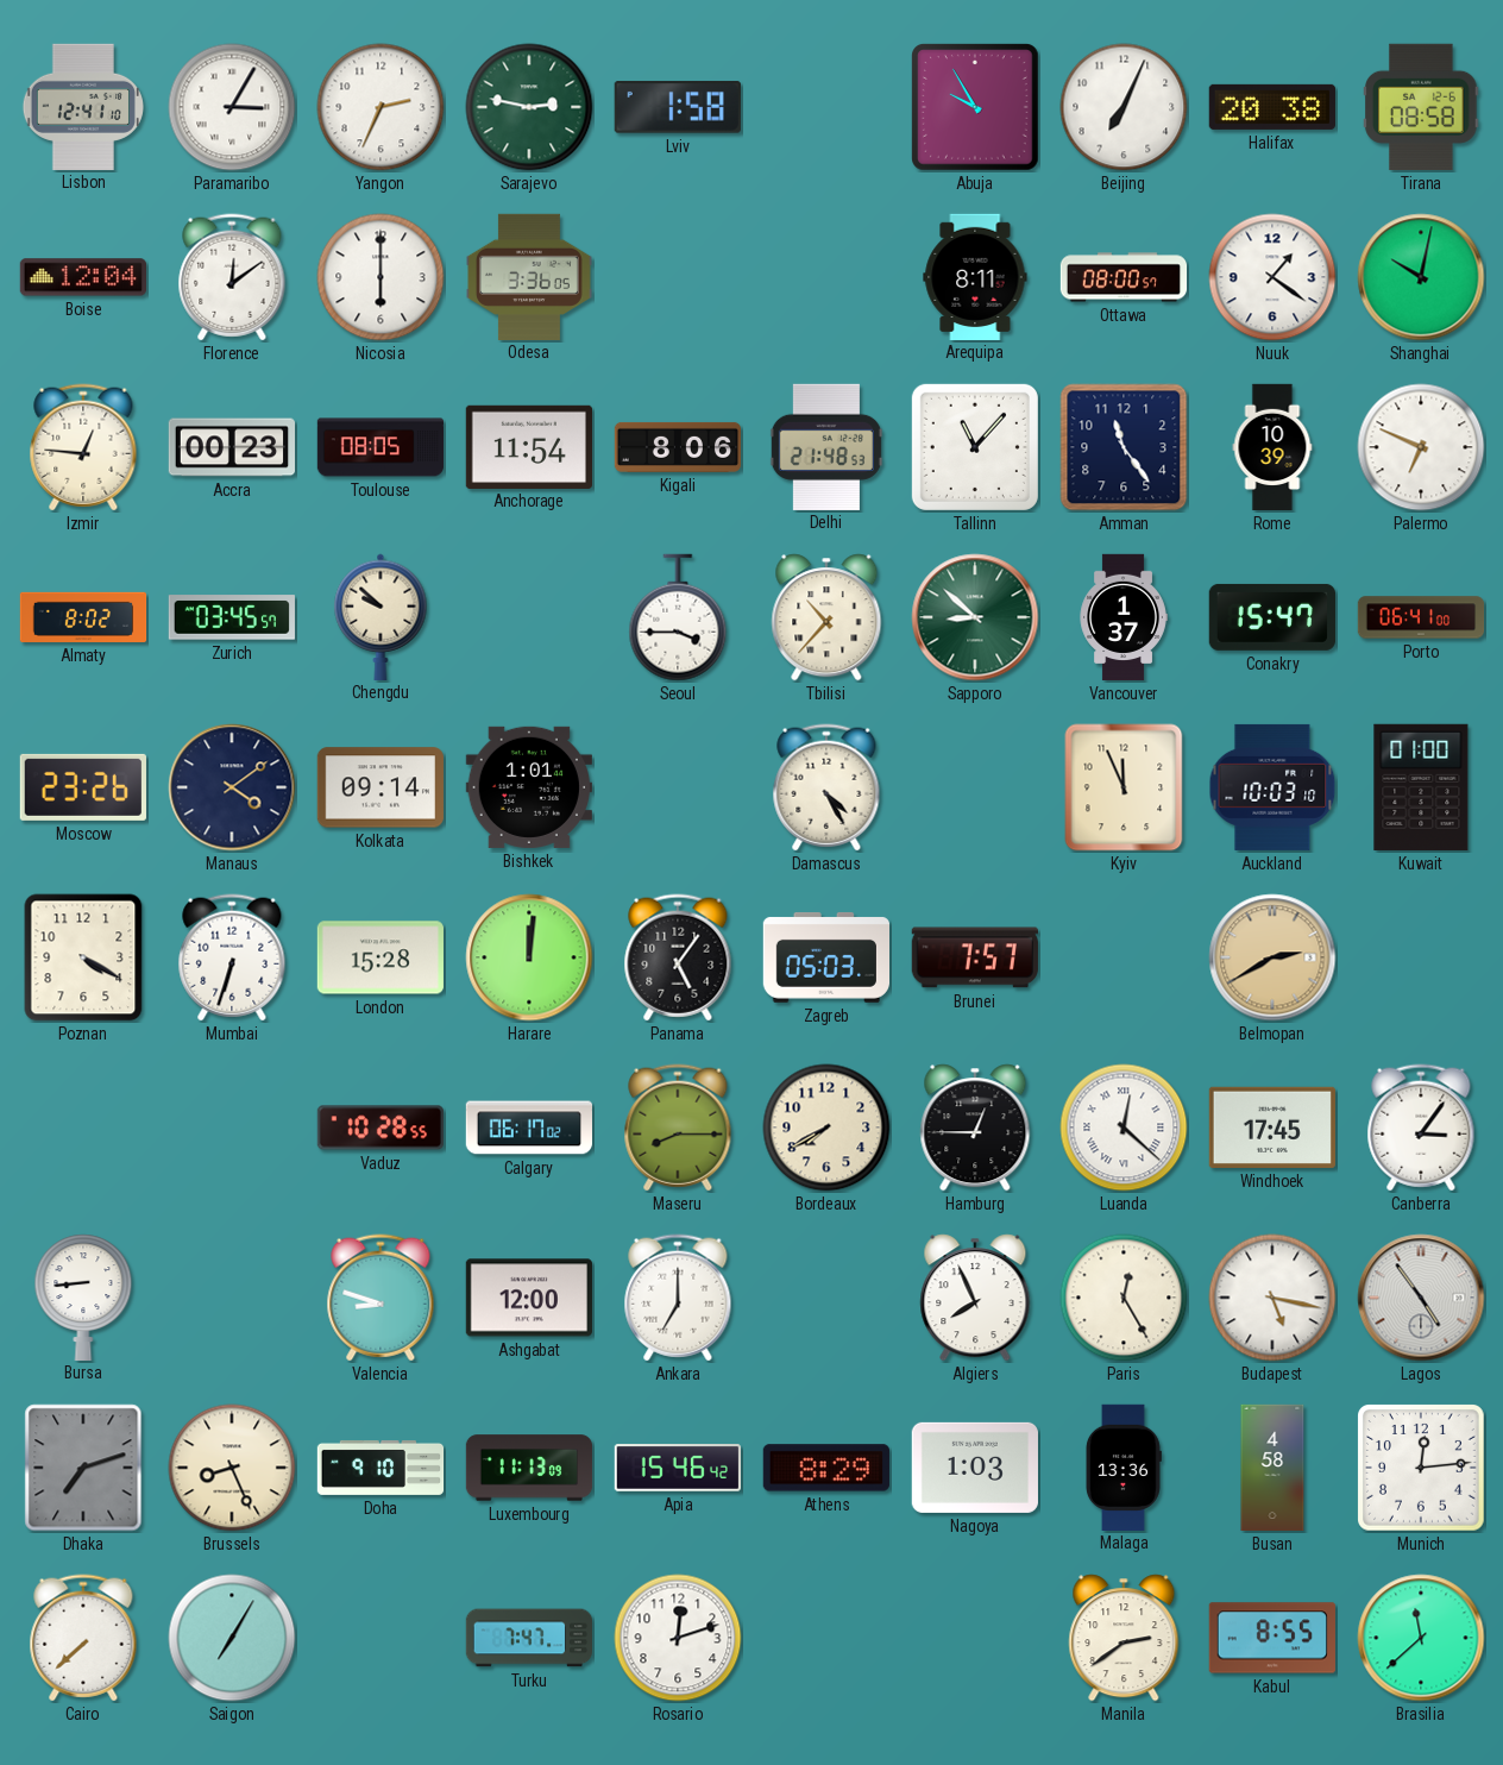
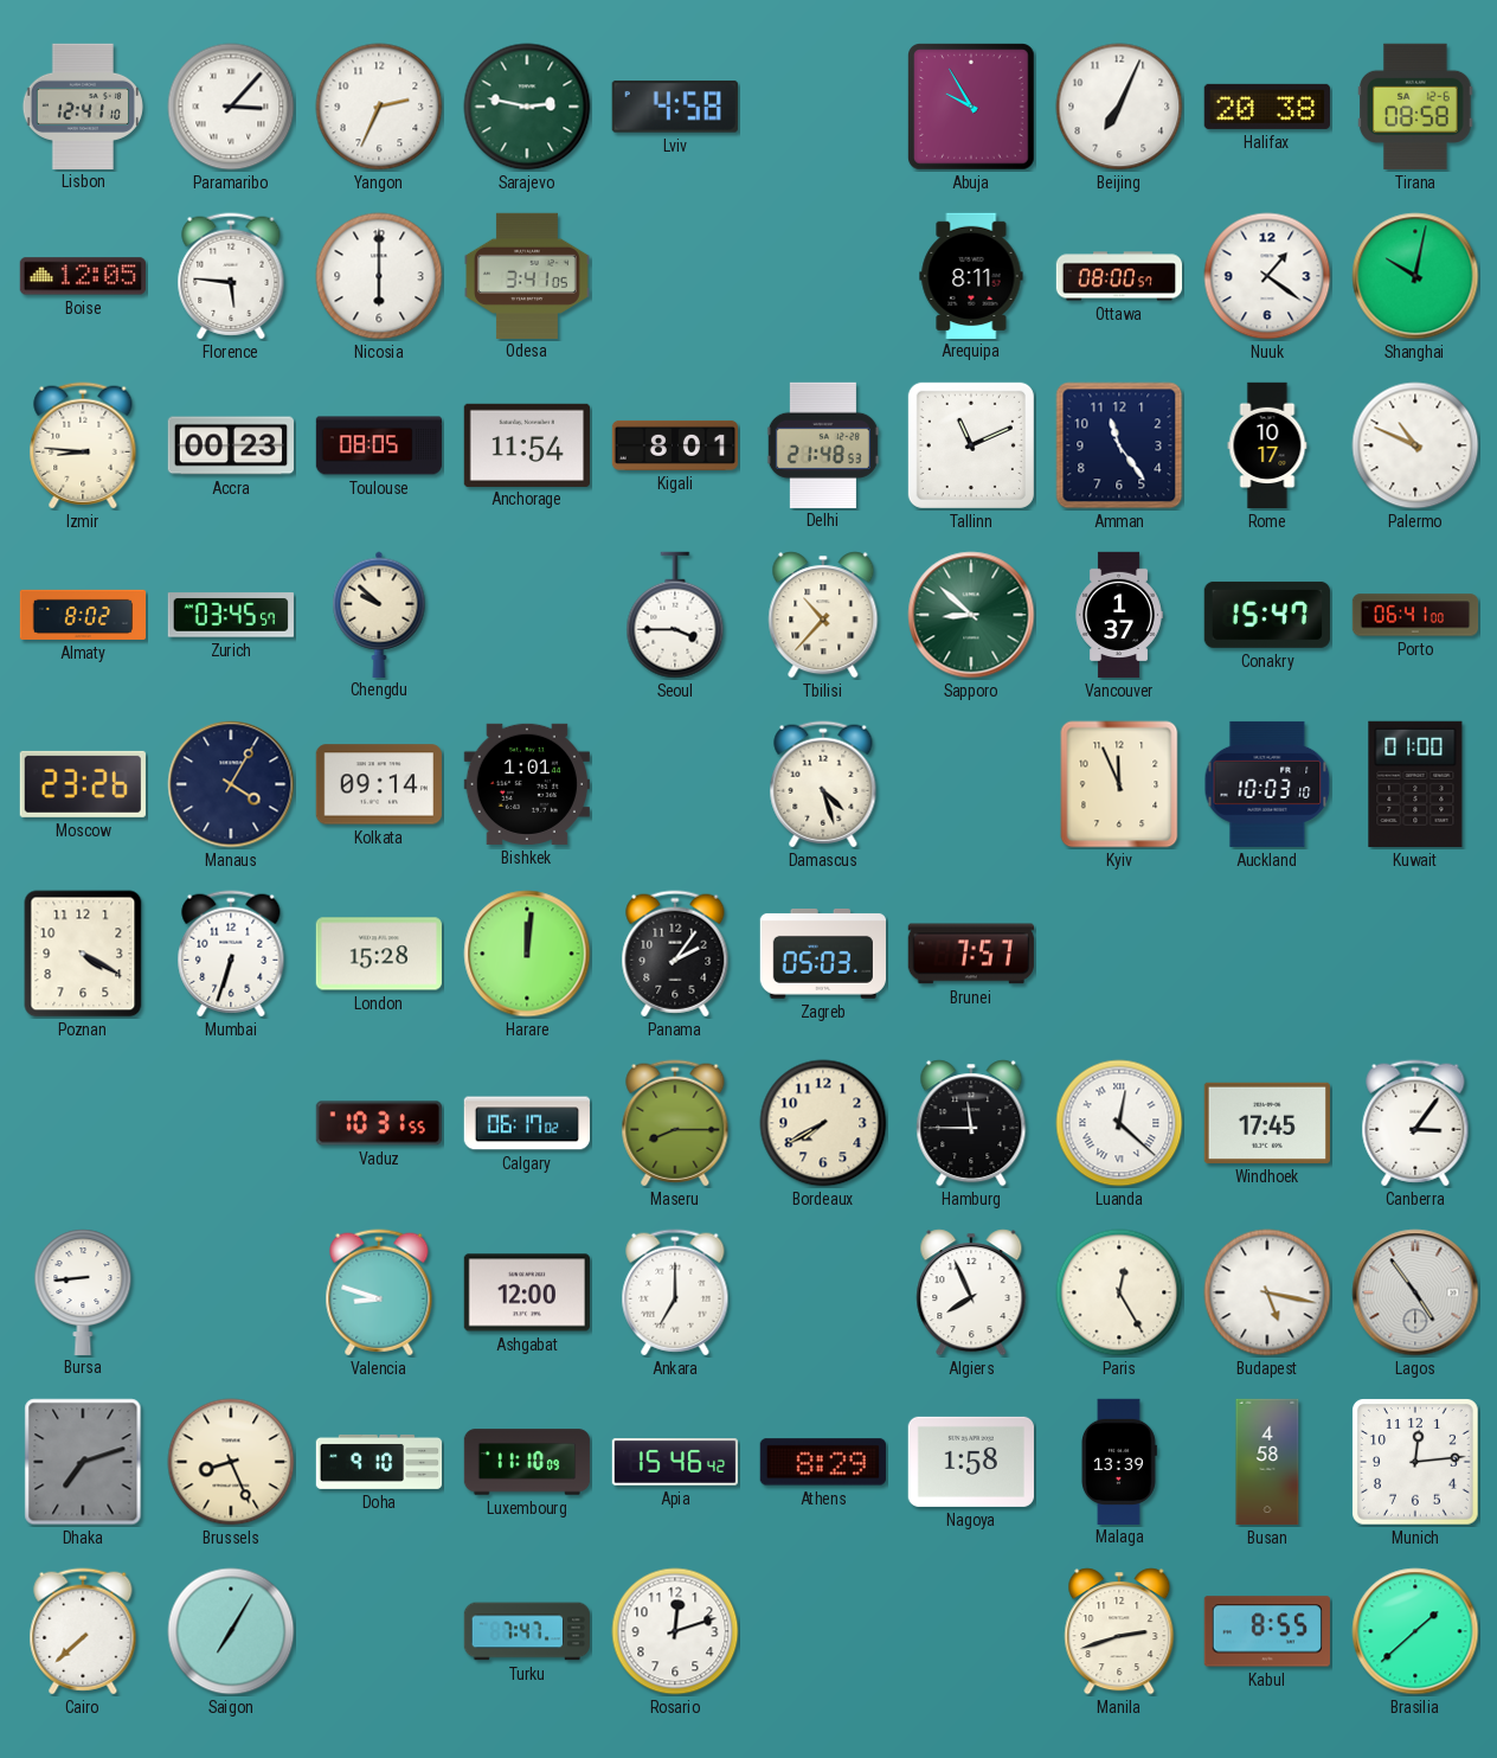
Paramaribo: 3:05 -> 3:07
Lviv: 1:58 -> 4:58
Boise: 12:04 -> 12:05
Florence: 12:09 -> 5:46
Odesa: 3:36 -> 3:41
Izmir: 12:46 -> 8:46
Kigali: 8:06 -> 8:01
Tallinn: 11:07 -> 11:11
Rome: 10:39 -> 10:17
Palermo: 6:49 -> 10:49
Manaus: 4:09 -> 4:05
Damascus: 4:25 -> 4:27
Panama: 5:06 -> 2:06
Belmopan: 2:40 -> none
Vaduz: 10:28 -> 10:31
Hamburg: 12:45 -> 11:45
Luxembourg: 11:13 -> 11:10
Nagoya: 1:03 -> 1:58
Malaga: 13:36 -> 13:39
Manila: 2:39 -> 2:42
Brasilia: 11:38 -> 1:38
